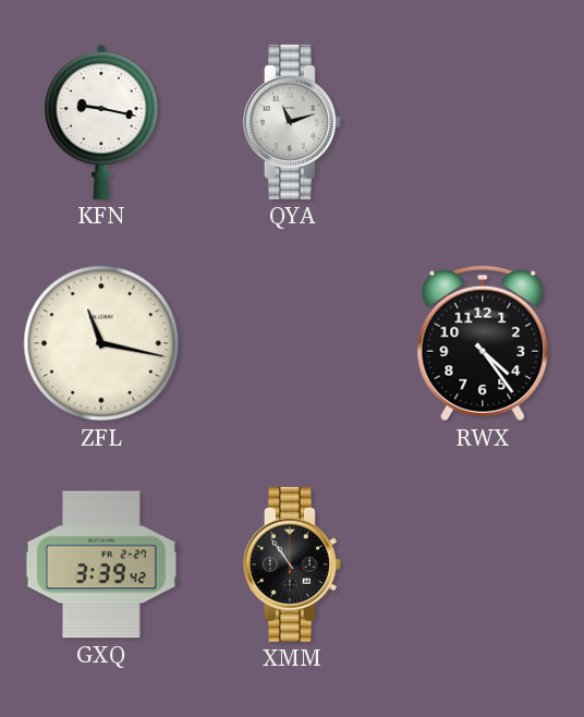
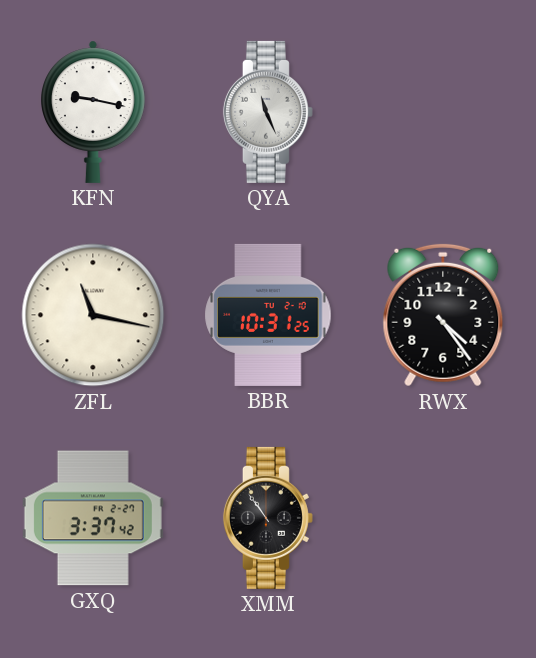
QYA: 11:12 -> 11:26
BBR: none -> 10:31
GXQ: 3:39 -> 3:37
